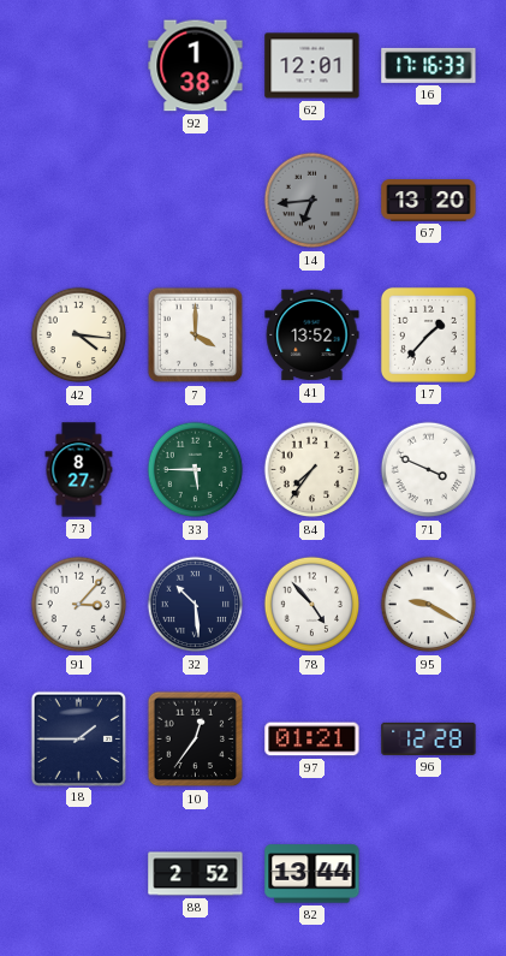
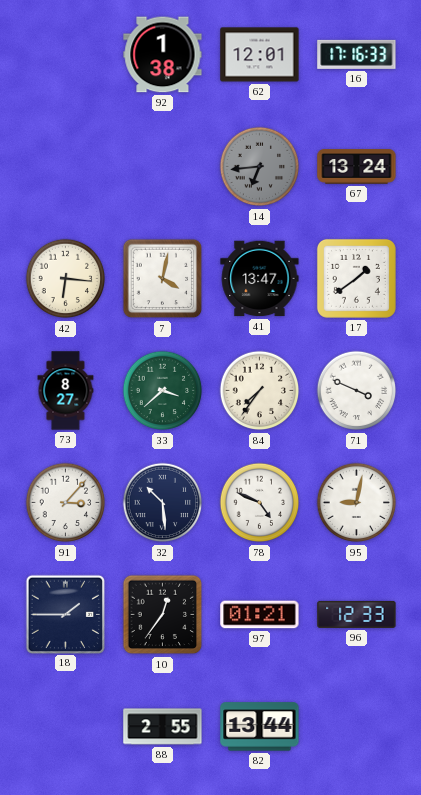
67: 13:20 -> 13:24
42: 4:16 -> 6:16
7: 4:00 -> 4:02
41: 13:52 -> 13:47
17: 1:37 -> 1:39
33: 5:45 -> 3:38
78: 4:53 -> 4:49
95: 9:20 -> 9:02
96: 12:28 -> 12:33
88: 2:52 -> 2:55
